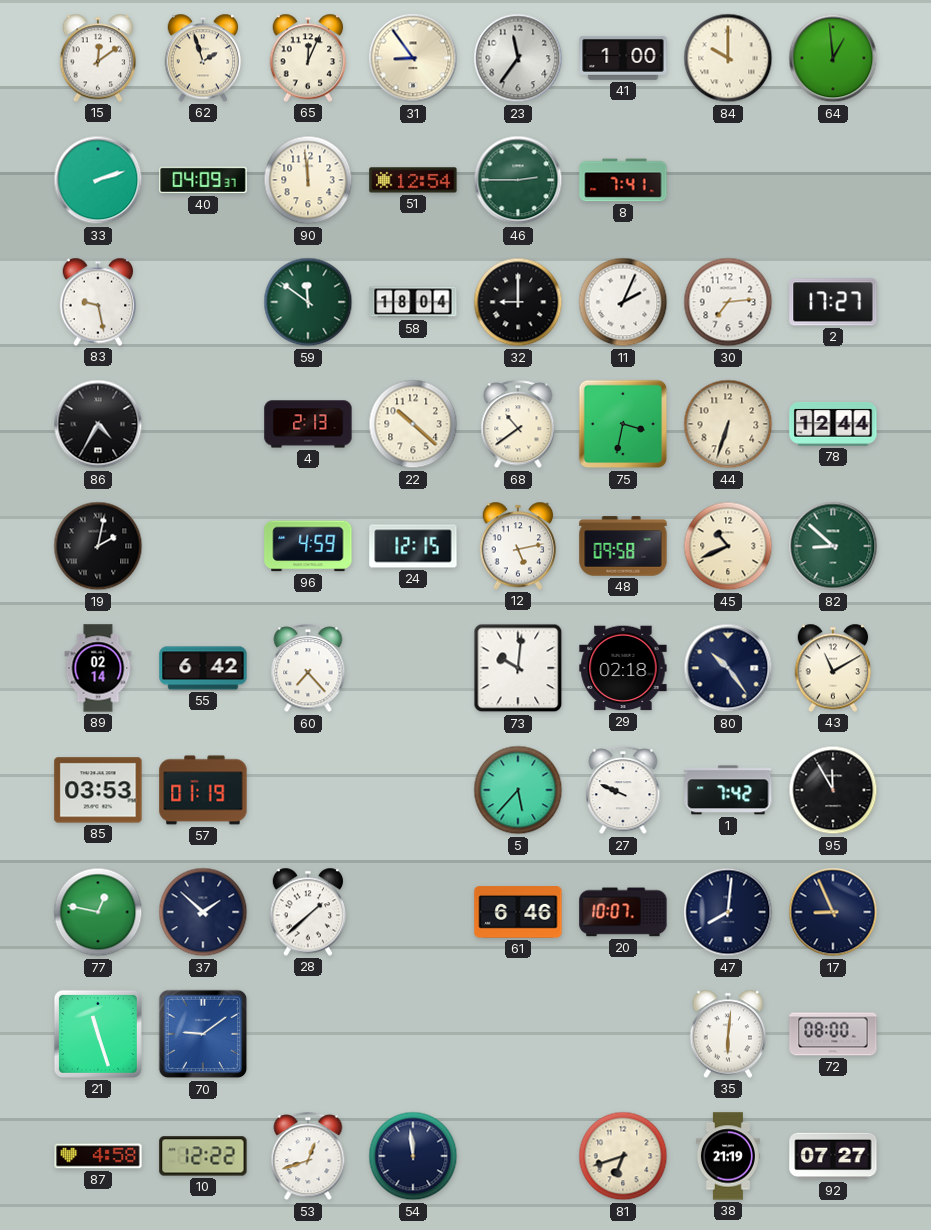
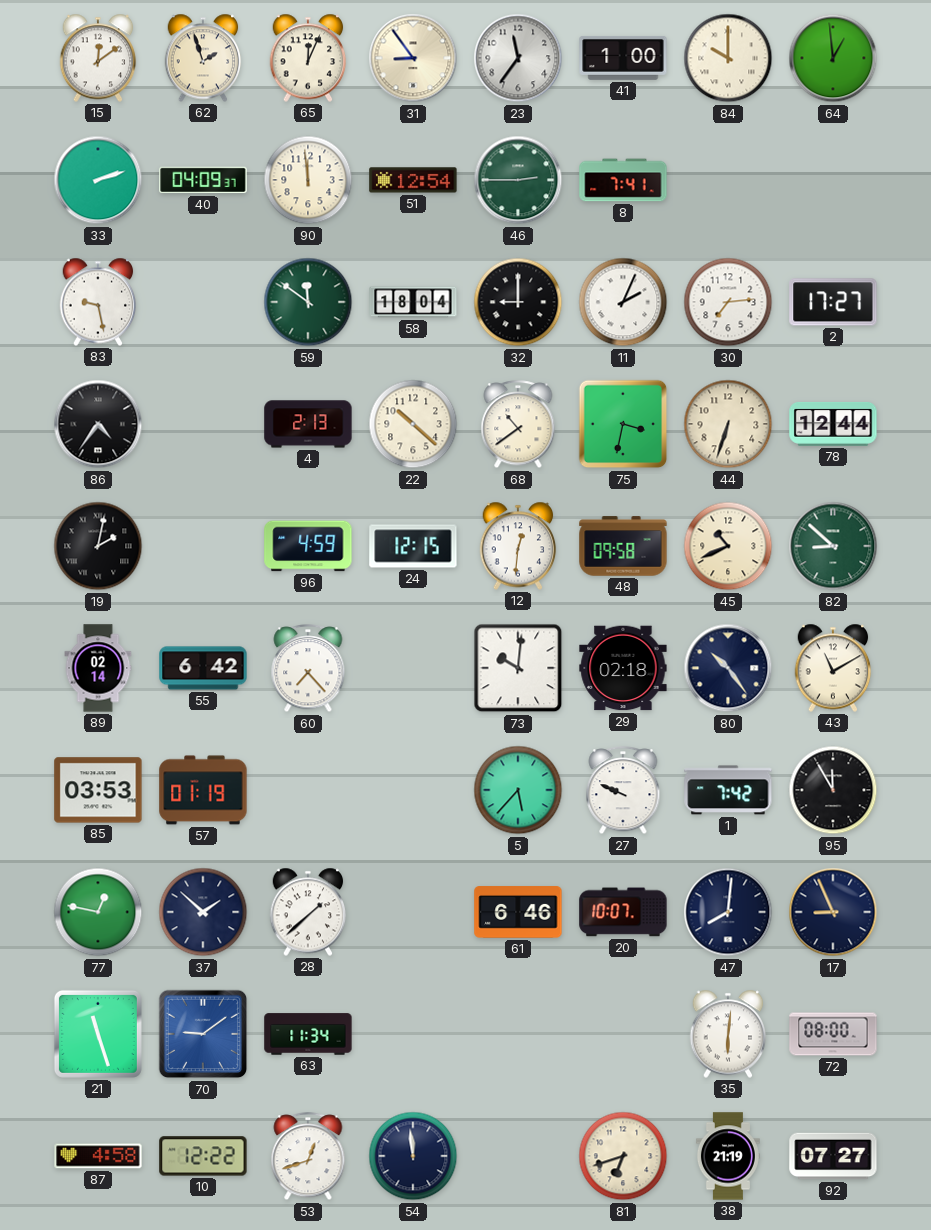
86: 4:35 -> 4:36
12: 5:13 -> 12:31
63: none -> 11:34
